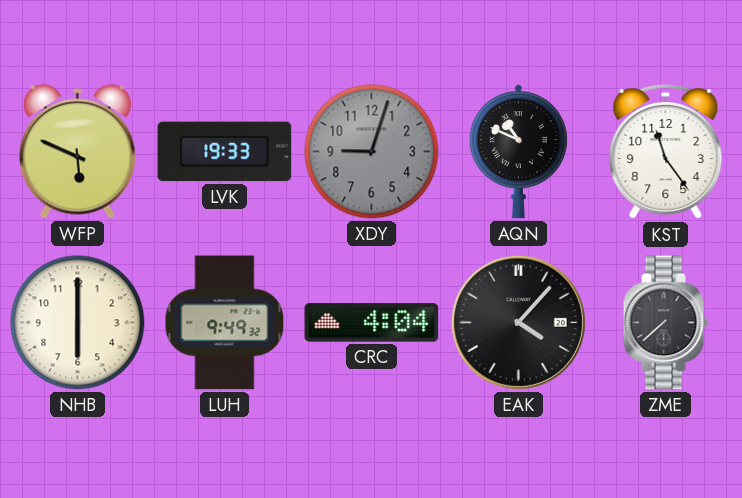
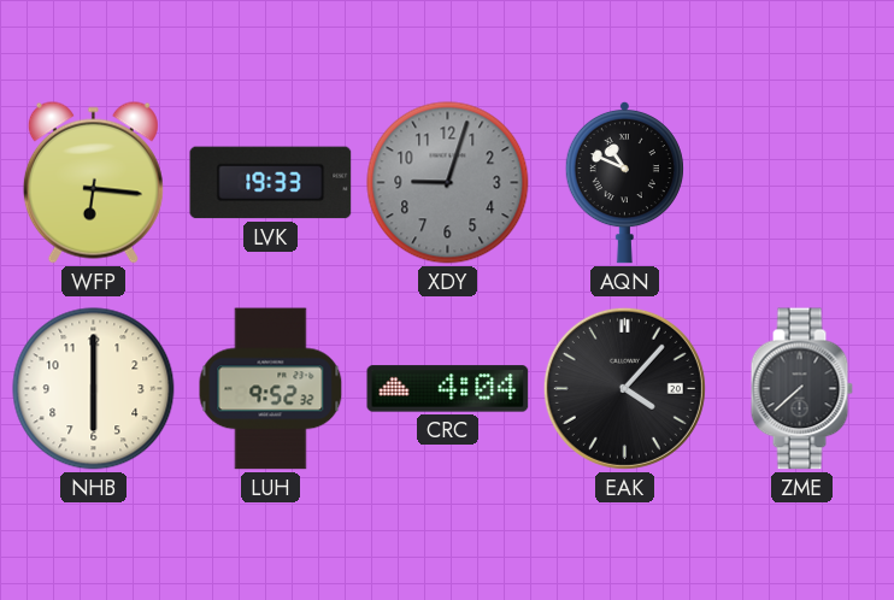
WFP: 5:49 -> 6:16
KST: 11:24 -> none
LUH: 9:49 -> 9:52
